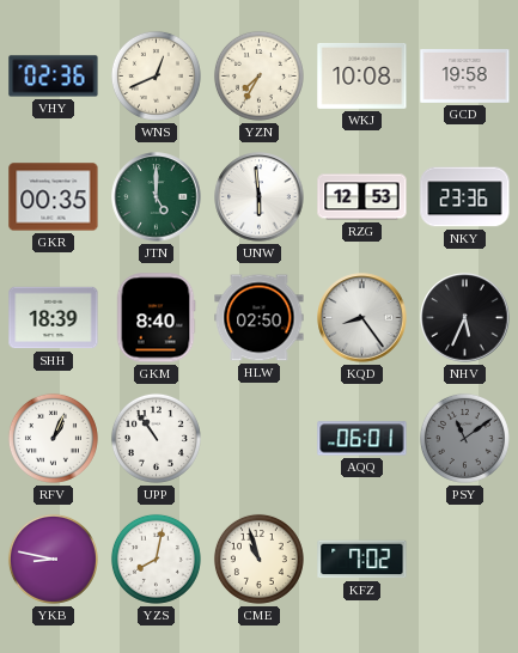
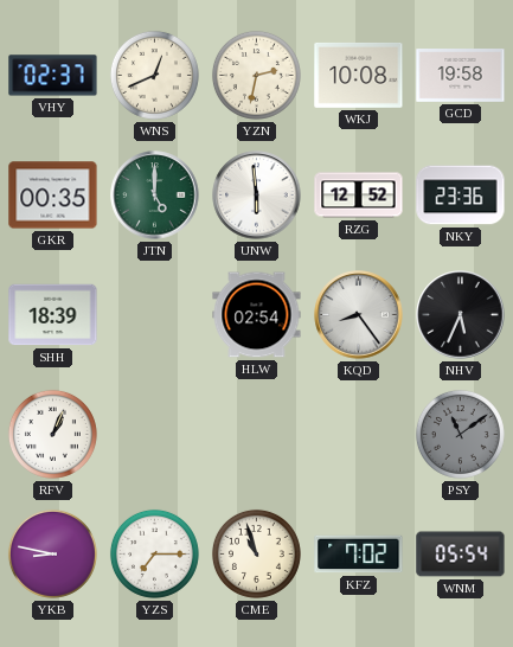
VHY: 02:36 -> 02:37
YZN: 7:35 -> 2:32
RZG: 12:53 -> 12:52
GKM: 8:40 -> none
HLW: 02:50 -> 02:54
UPP: 10:54 -> none
AQQ: 06:01 -> none
YZS: 8:02 -> 7:15
WNM: none -> 05:54
